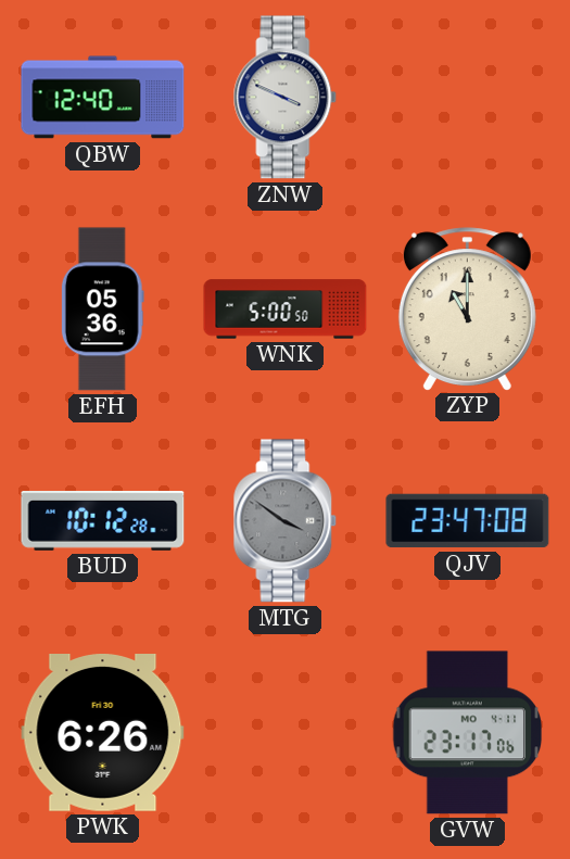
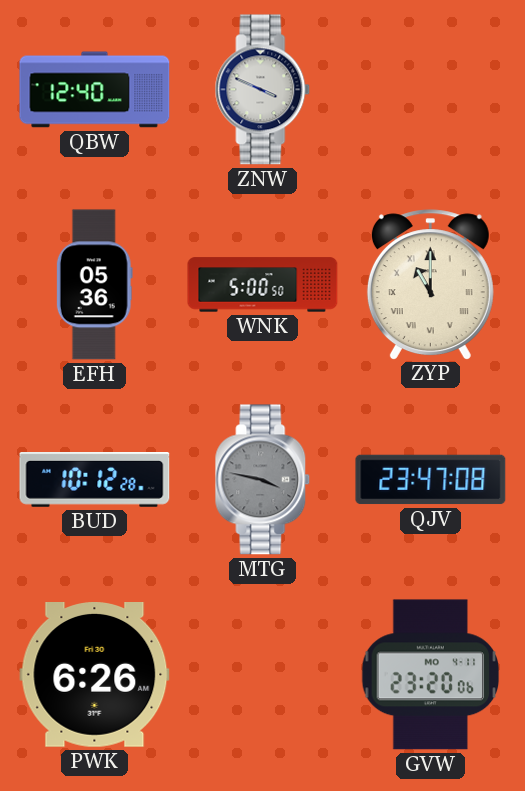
ZYP numerals: Arabic -> Roman
MTG: 3:51 -> 3:47
GVW: 23:17 -> 23:20
